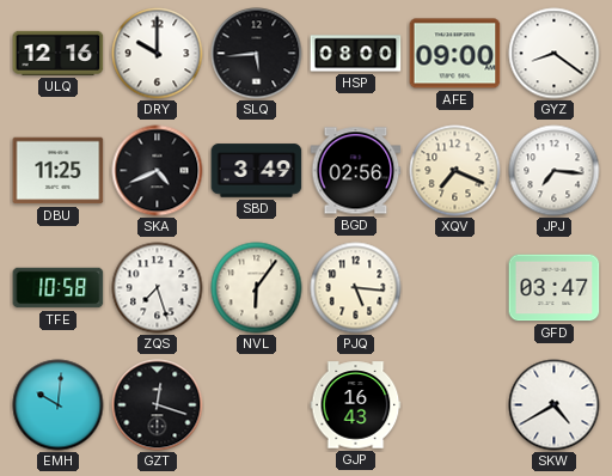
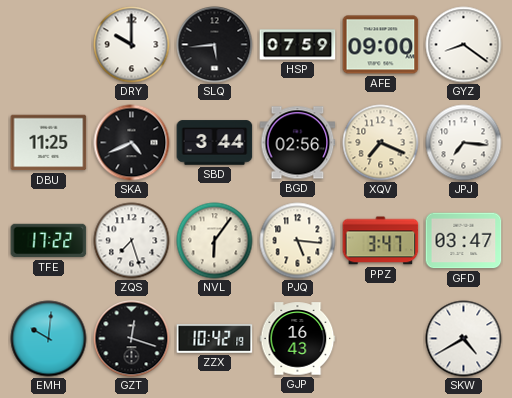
ULQ: 12:16 -> none
HSP: 08:00 -> 07:59
SBD: 3:49 -> 3:44
TFE: 10:58 -> 17:22
PPZ: none -> 3:47
ZZX: none -> 10:42
